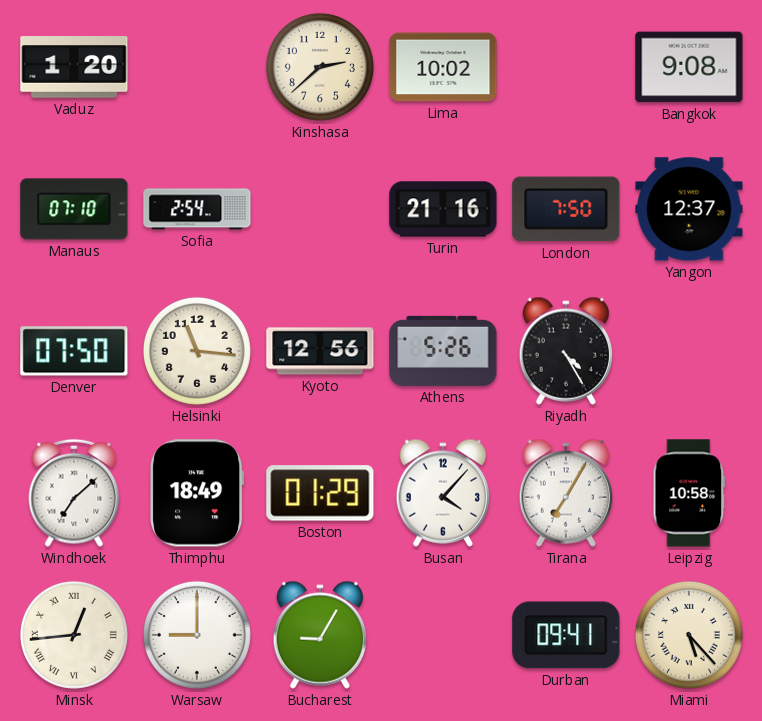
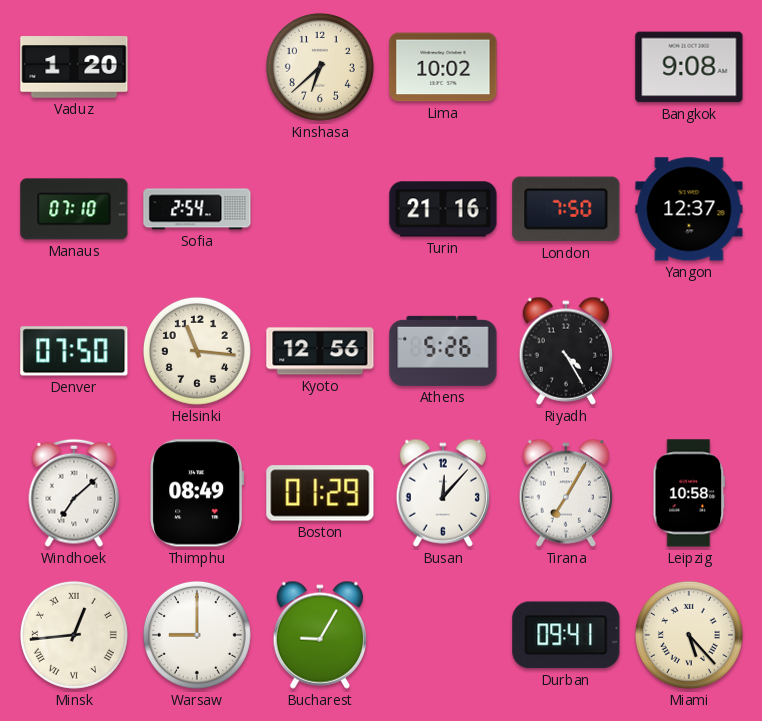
Kinshasa: 2:38 -> 6:38
Thimphu: 18:49 -> 08:49
Busan: 4:07 -> 12:07
